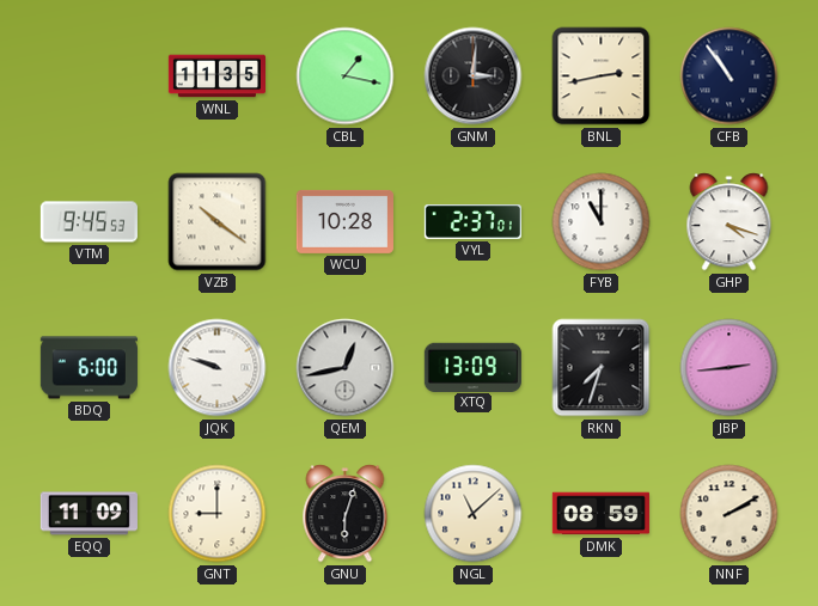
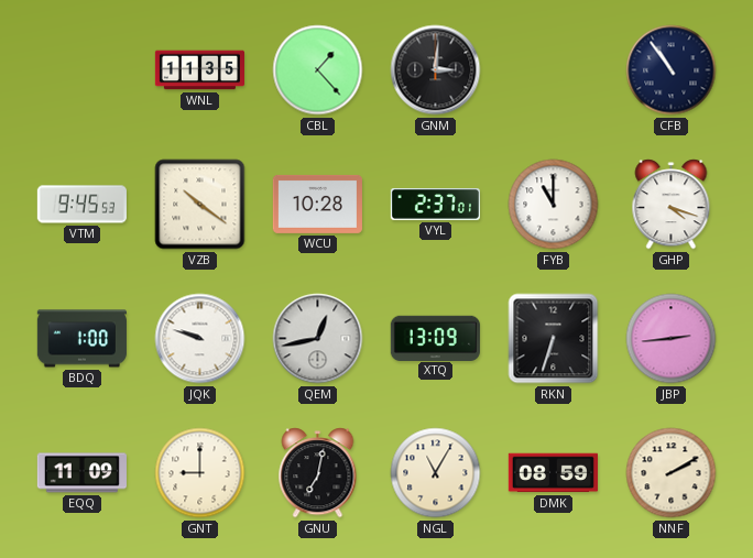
CBL: 1:17 -> 1:23
BNL: 2:43 -> none
BDQ: 6:00 -> 1:00
RKN: 7:33 -> 6:33
GNU: 6:03 -> 7:02
NGL: 11:08 -> 11:05
